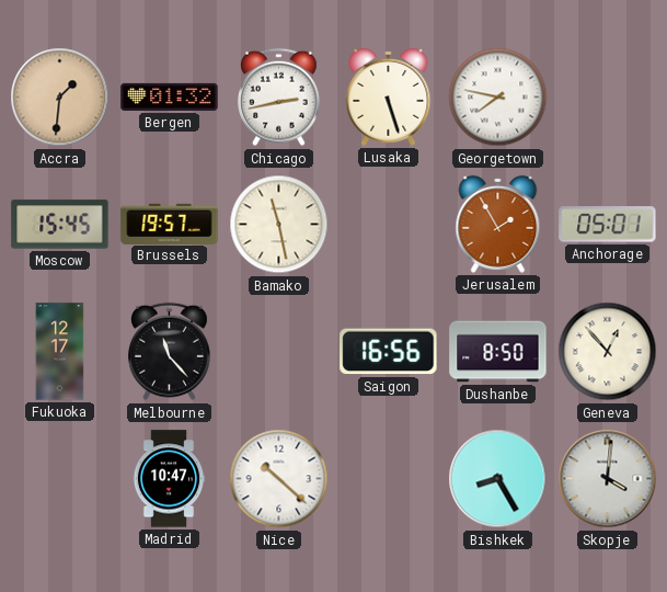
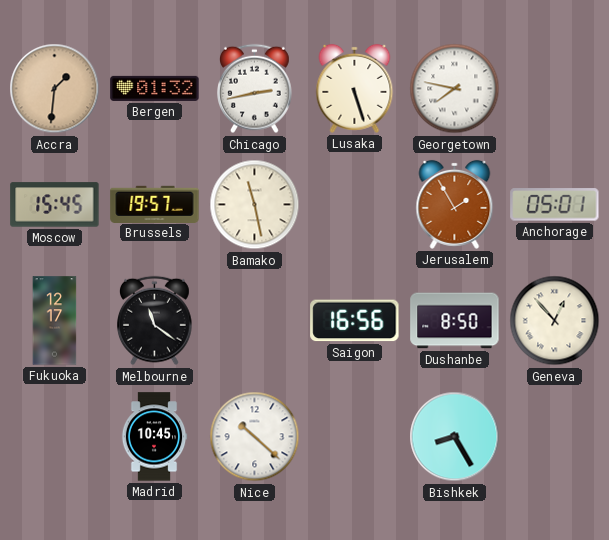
Melbourne: 11:23 -> 11:21
Madrid: 10:47 -> 10:45
Skopje: 4:01 -> none
